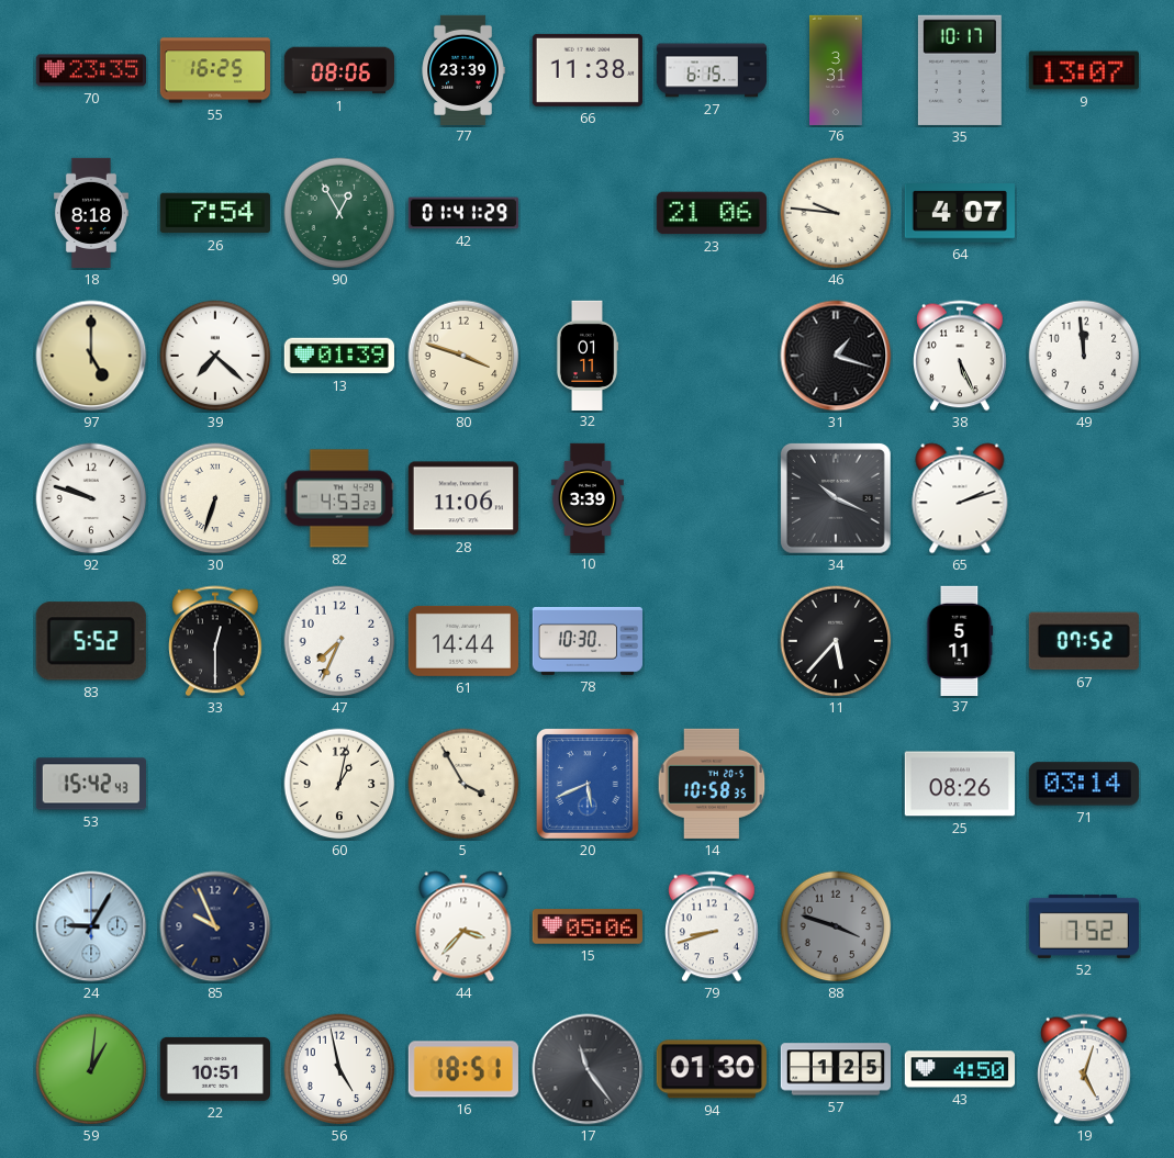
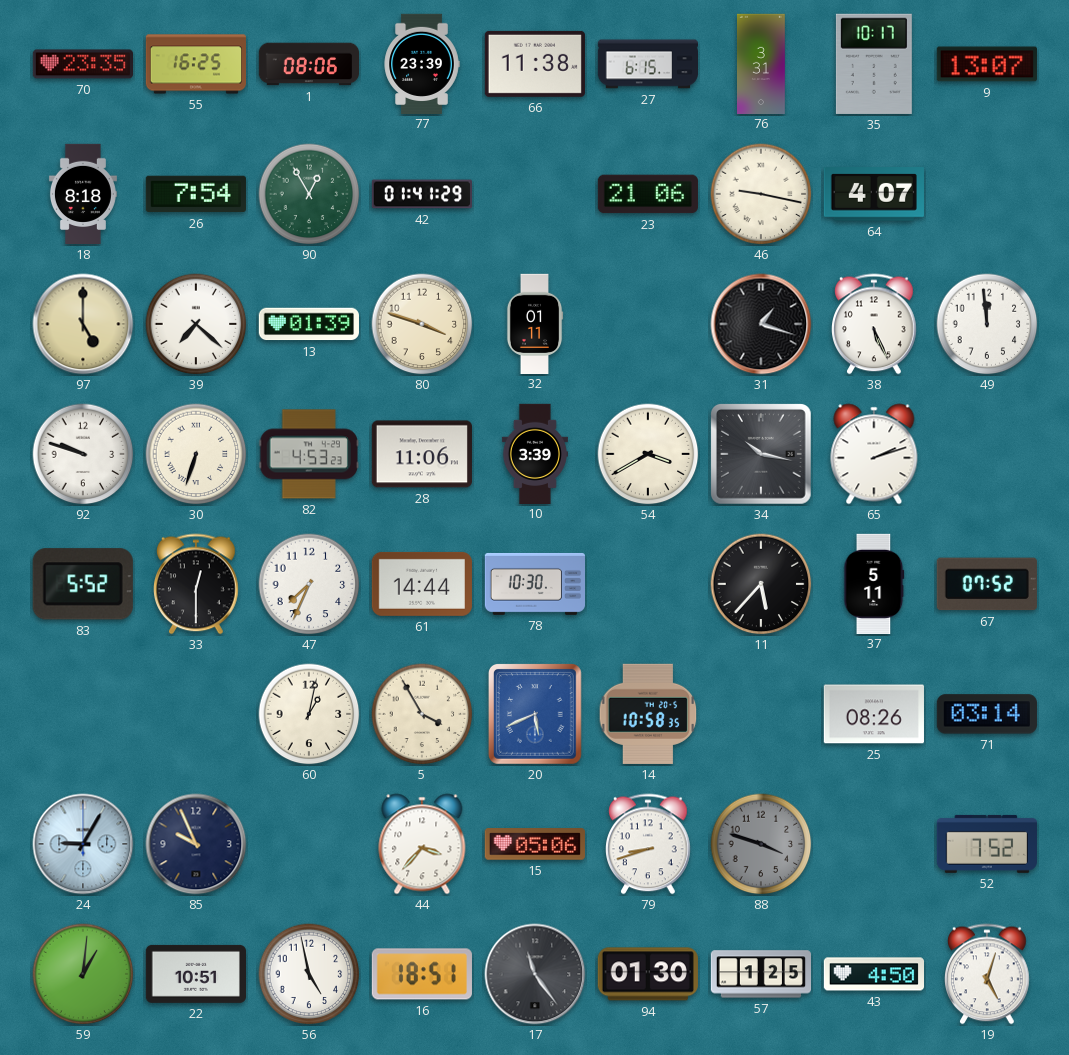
46: 9:46 -> 9:17
54: none -> 3:40
34: 10:19 -> 10:17
53: 15:42 -> none
